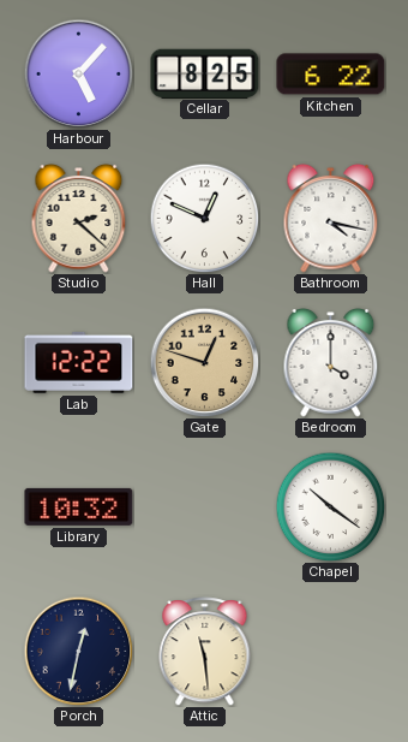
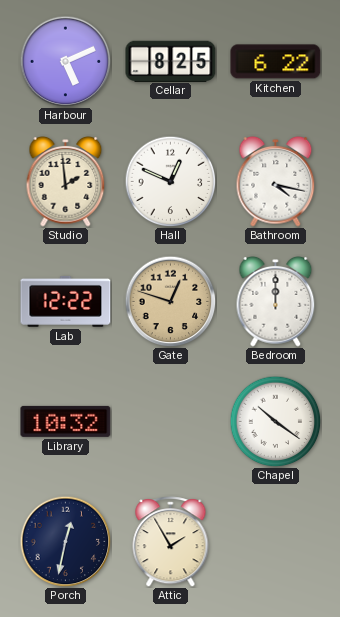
Harbour: 5:07 -> 5:11
Studio: 2:22 -> 1:59
Bedroom: 4:00 -> 12:00
Attic: 11:29 -> 1:55
